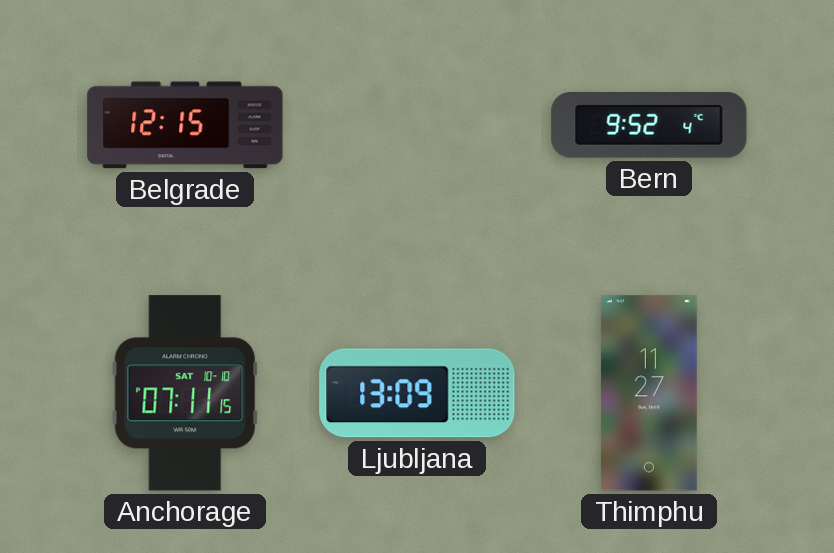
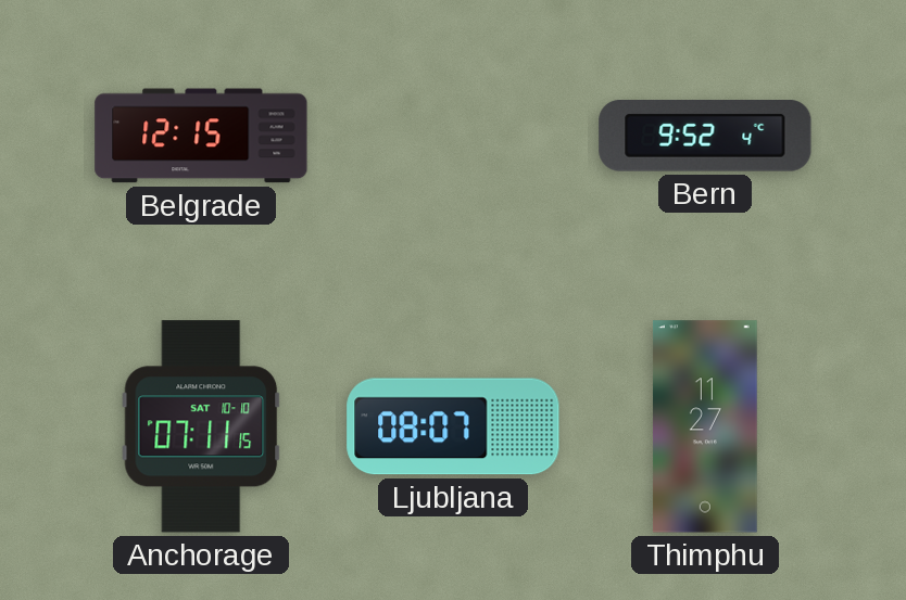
Ljubljana: 13:09 -> 08:07
